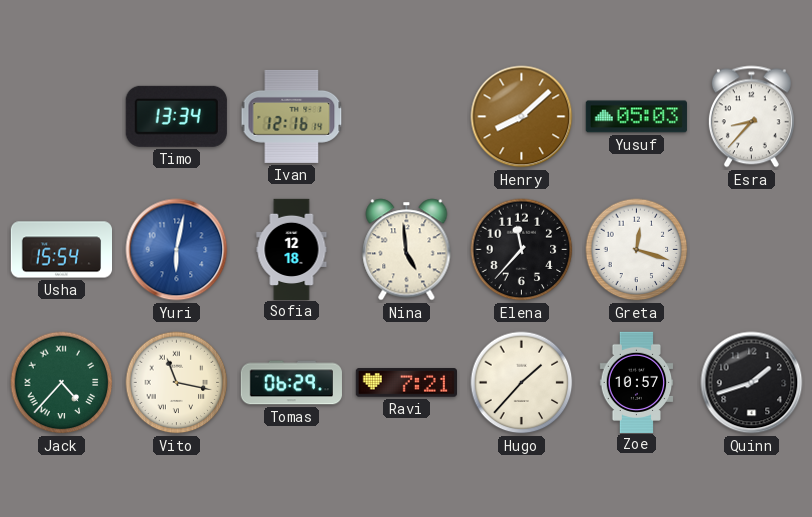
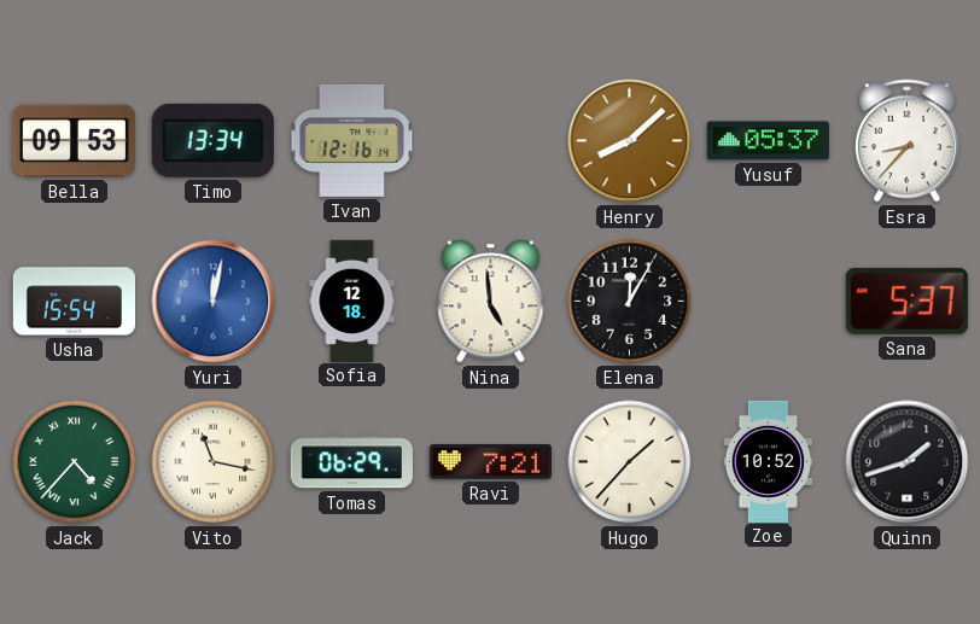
Bella: none -> 09:53
Yusuf: 05:03 -> 05:37
Yuri: 6:02 -> 12:02
Elena: 11:37 -> 12:05
Greta: 12:18 -> none
Sana: none -> 5:37
Zoe: 10:57 -> 10:52
